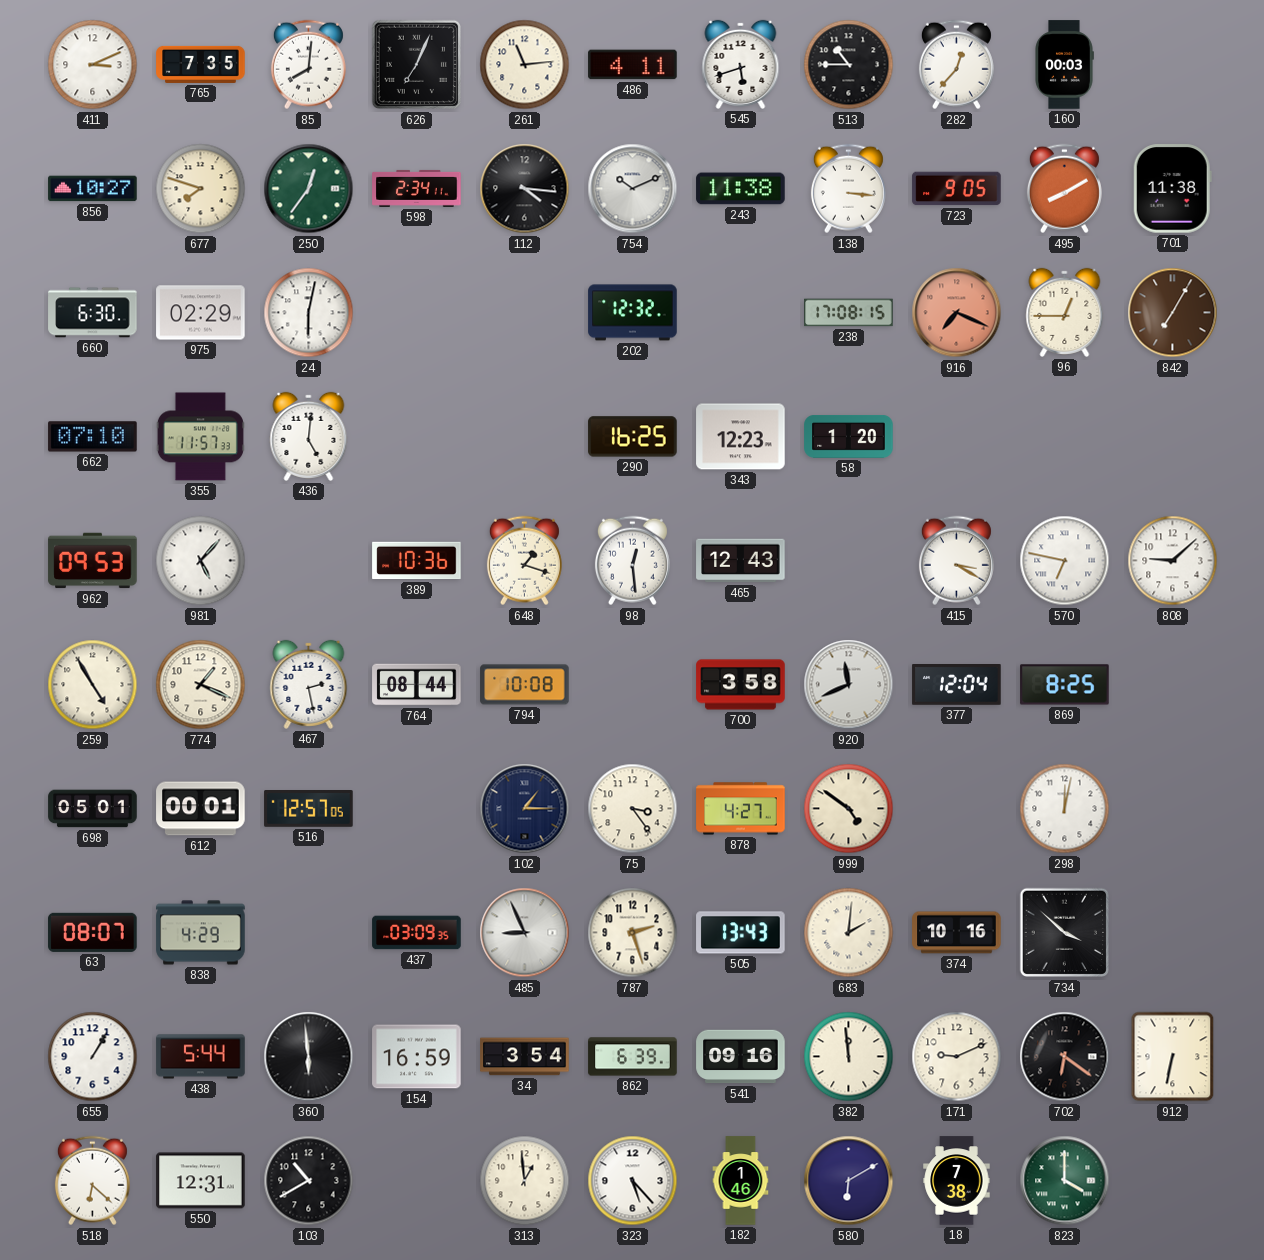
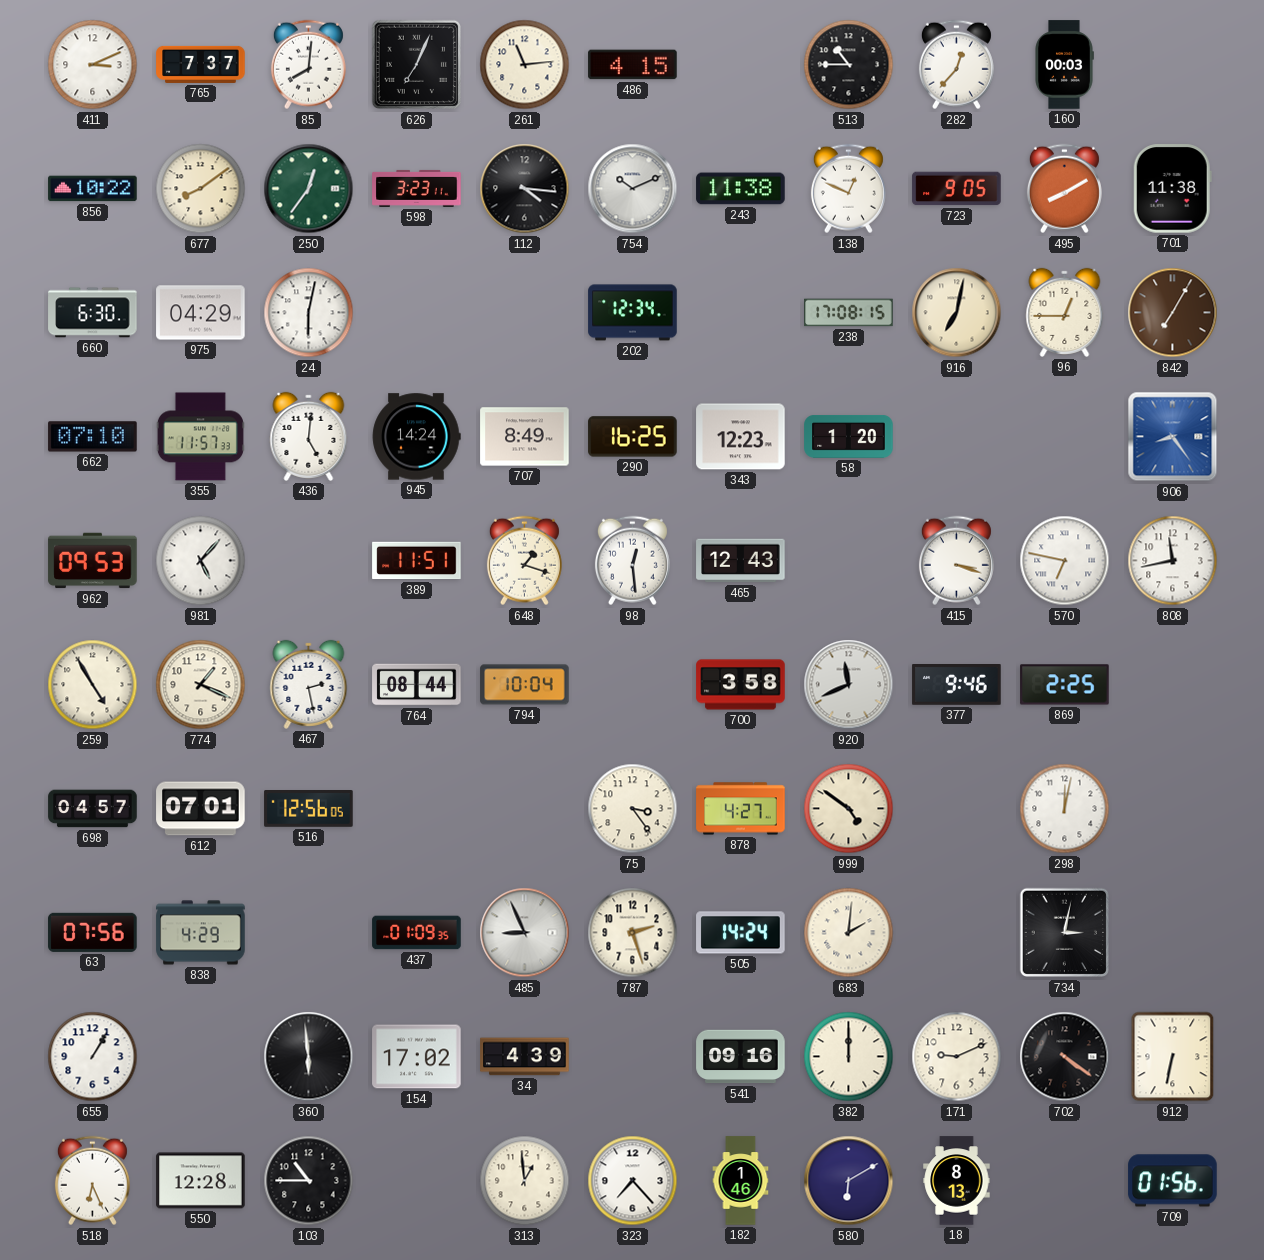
765: 7:35 -> 7:37
486: 4:11 -> 4:15
545: 5:42 -> none
856: 10:27 -> 10:22
677: 7:48 -> 8:09
598: 2:34 -> 3:23
138: 3:16 -> 12:49
975: 02:29 -> 04:29
202: 12:32 -> 12:34
916: 7:19 -> 7:02
916 dial: salmon -> cream
945: none -> 14:24
707: none -> 8:49
906: none -> 8:24
389: 10:36 -> 11:51
415: 3:20 -> 3:18
808: 9:08 -> 11:43
794: 10:08 -> 10:04
377: 12:04 -> 9:46
869: 8:25 -> 2:25
698: 05:01 -> 04:57
612: 00:01 -> 07:01
516: 12:57 -> 12:56
102: 1:15 -> none
63: 08:07 -> 07:56
437: 03:09 -> 01:09
505: 13:43 -> 14:24
374: 10:16 -> none
734: 3:52 -> 3:02
438: 5:44 -> none
154: 16:59 -> 17:02
34: 3:54 -> 4:39
862: 6:39 -> none
382: 11:59 -> 12:00
702: 6:21 -> 4:21
518: 6:22 -> 6:26
550: 12:31 -> 12:28
103: 10:40 -> 10:45
323: 5:23 -> 7:23
18: 7:38 -> 8:13
823: 4:00 -> none
709: none -> 01:56
